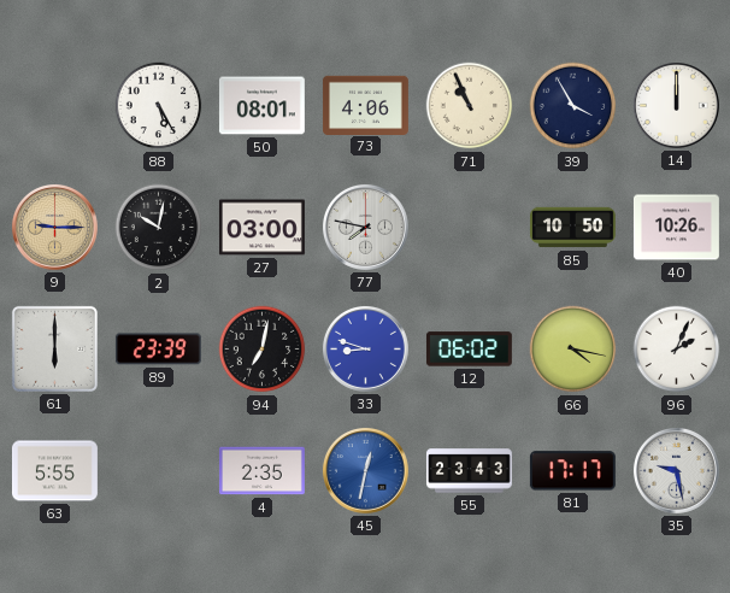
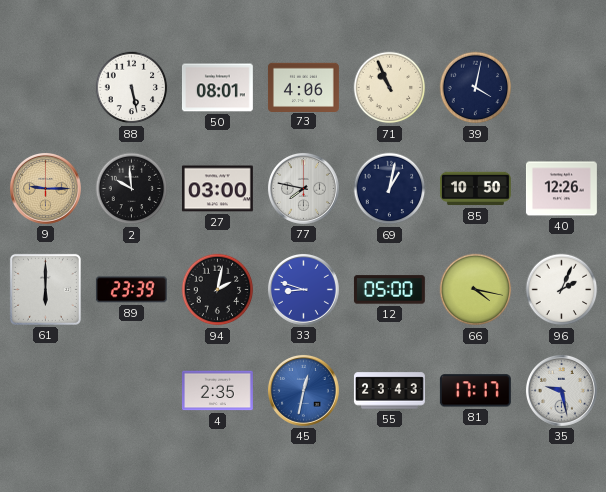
88: 5:25 -> 5:28
39: 3:55 -> 4:02
14: 12:00 -> none
2: 10:02 -> 9:59
69: none -> 1:02
40: 10:26 -> 12:26
94: 7:02 -> 2:02
12: 06:02 -> 05:00
63: 5:55 -> none
